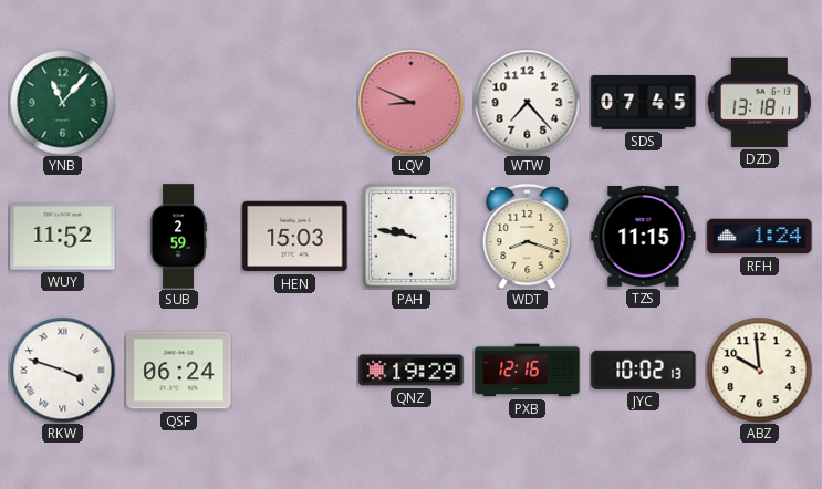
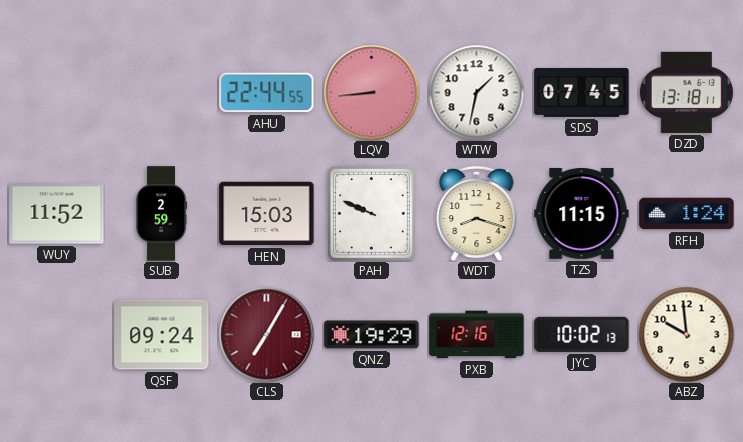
YNB: 11:07 -> none
AHU: none -> 22:44
LQV: 8:49 -> 8:44
WTW: 7:23 -> 1:32
PAH: 9:47 -> 9:49
RKW: 3:48 -> none
QSF: 06:24 -> 09:24
CLS: none -> 7:05
